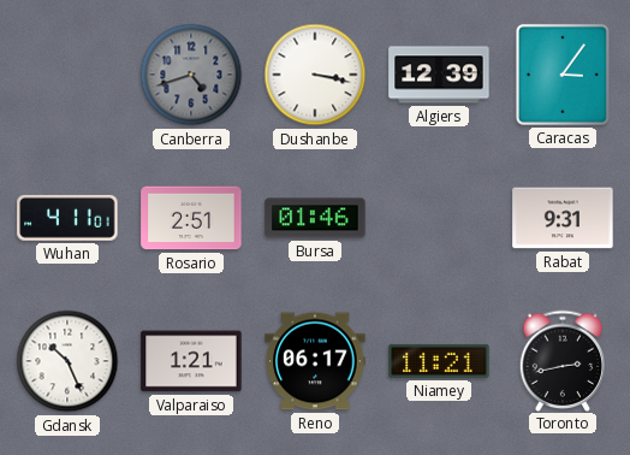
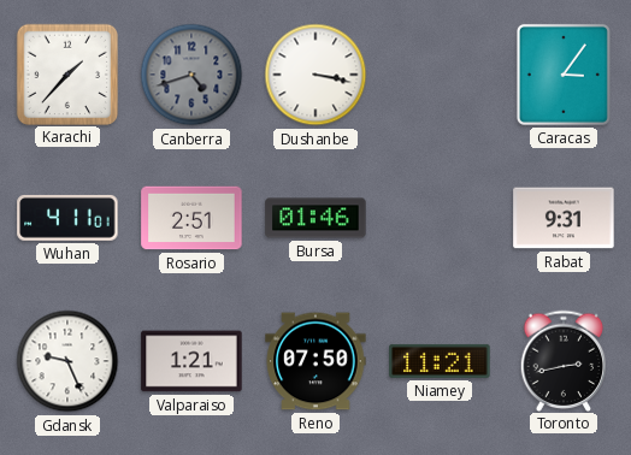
Karachi: none -> 1:37
Algiers: 12:39 -> none
Gdansk: 10:26 -> 9:26
Reno: 06:17 -> 07:50
